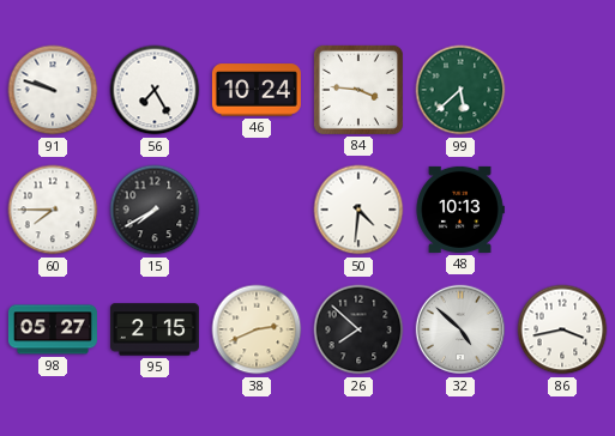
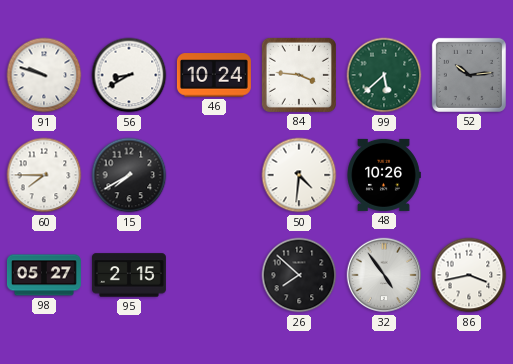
56: 7:25 -> 8:40
52: none -> 10:14
48: 10:13 -> 10:26
38: 2:41 -> none
32: 4:52 -> 4:54
